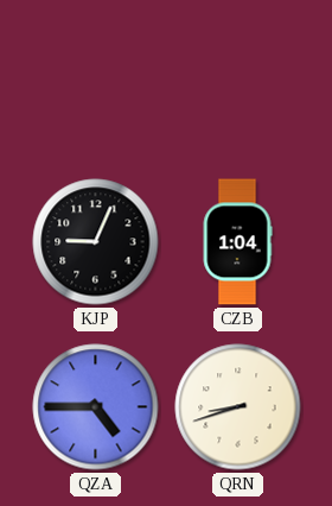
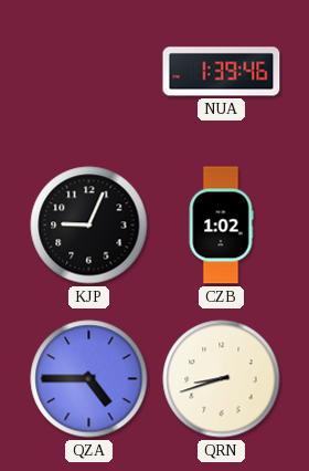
NUA: none -> 1:39
CZB: 1:04 -> 1:02
